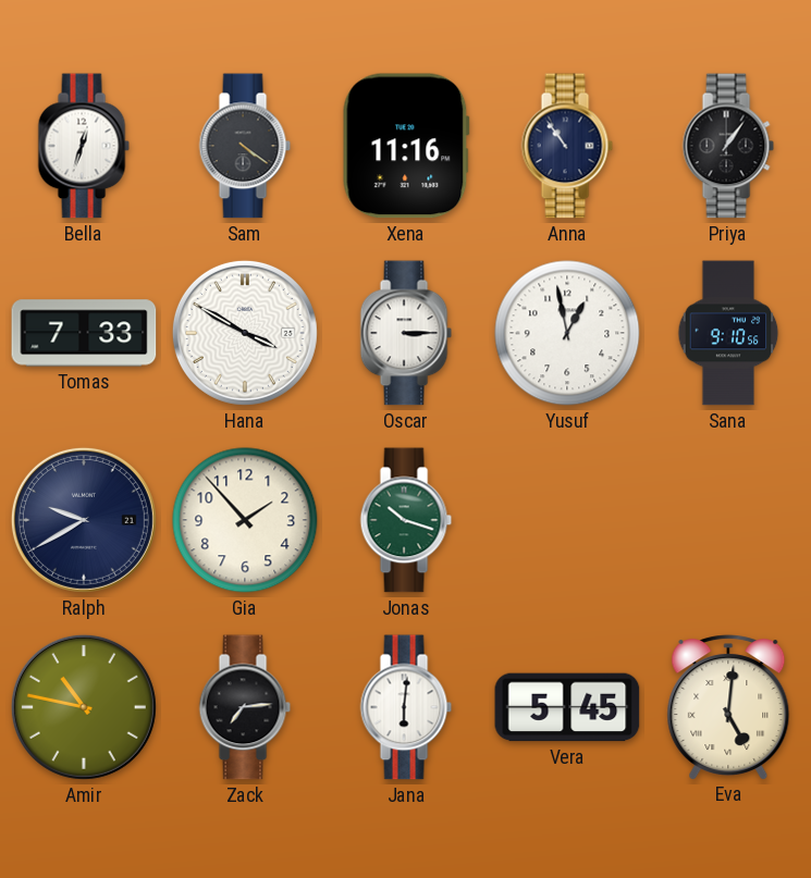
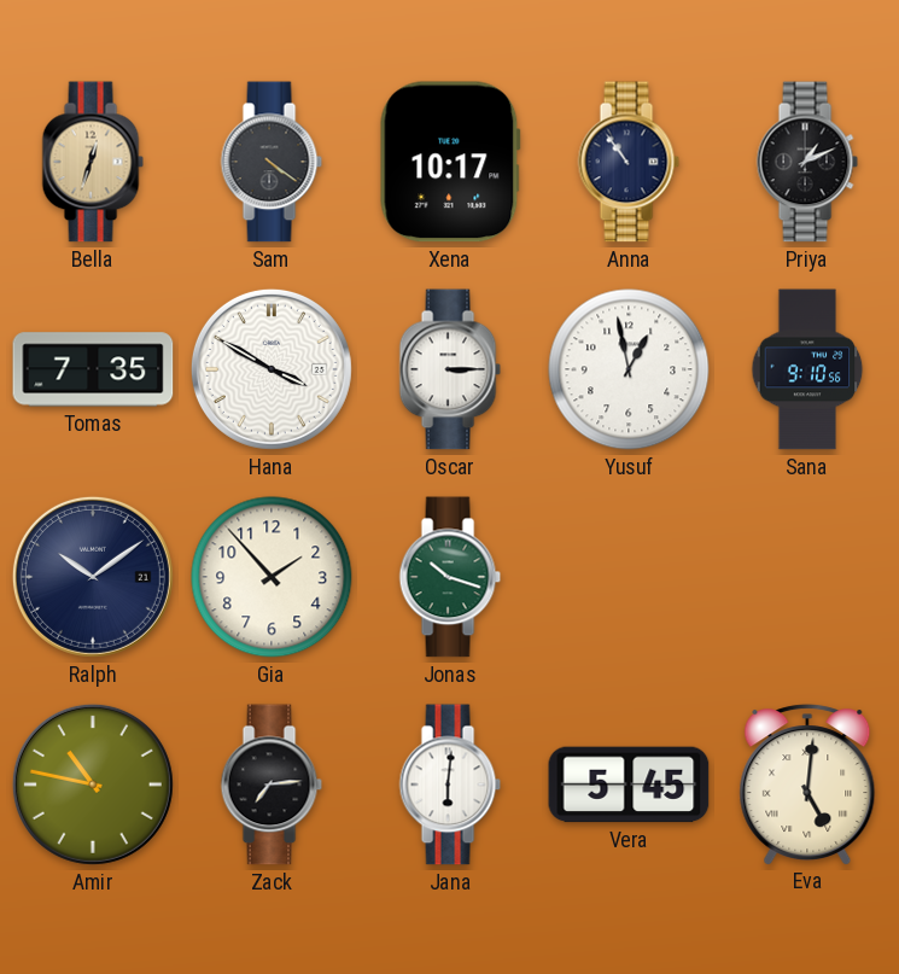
Bella dial: white -> champagne
Xena: 11:16 -> 10:17
Priya: 1:06 -> 1:11
Tomas: 7:33 -> 7:35
Ralph: 9:40 -> 10:09
